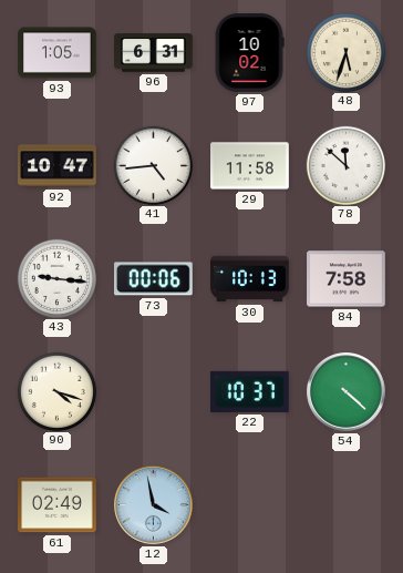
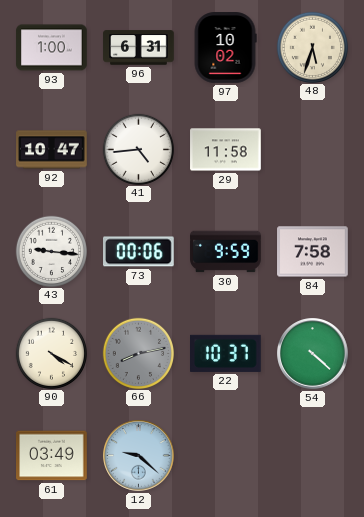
93: 1:05 -> 1:00
78: 11:52 -> none
30: 10:13 -> 9:59
90: 4:18 -> 4:20
66: none -> 8:13
61: 02:49 -> 03:49
12: 3:58 -> 9:22
